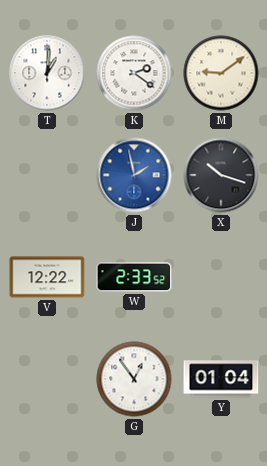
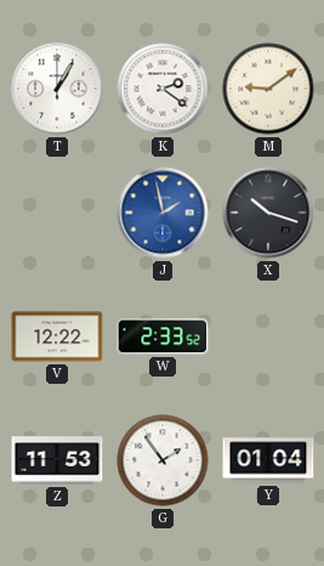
T: 1:01 -> 1:05
Z: none -> 11:53
G: 12:54 -> 1:54
